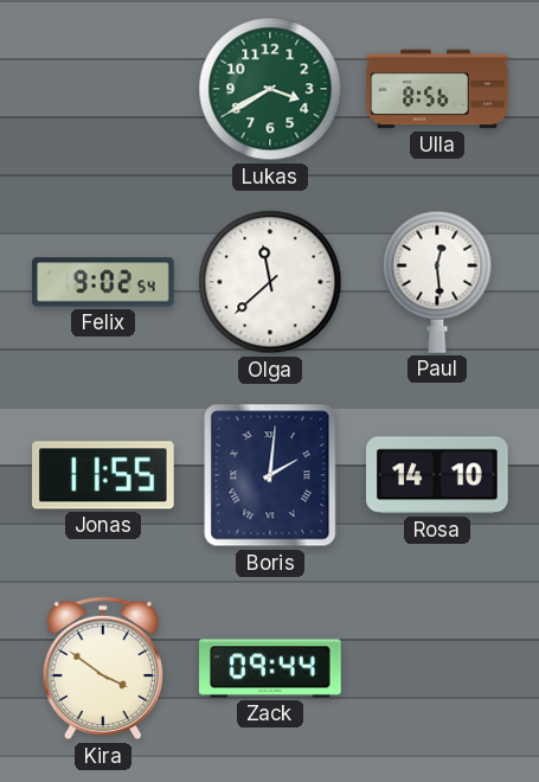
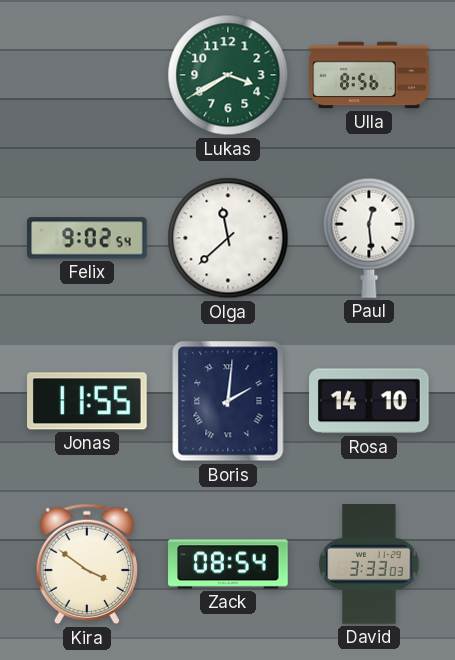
Zack: 09:44 -> 08:54
David: none -> 3:33
